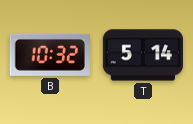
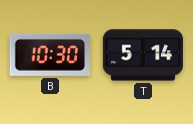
B: 10:32 -> 10:30
